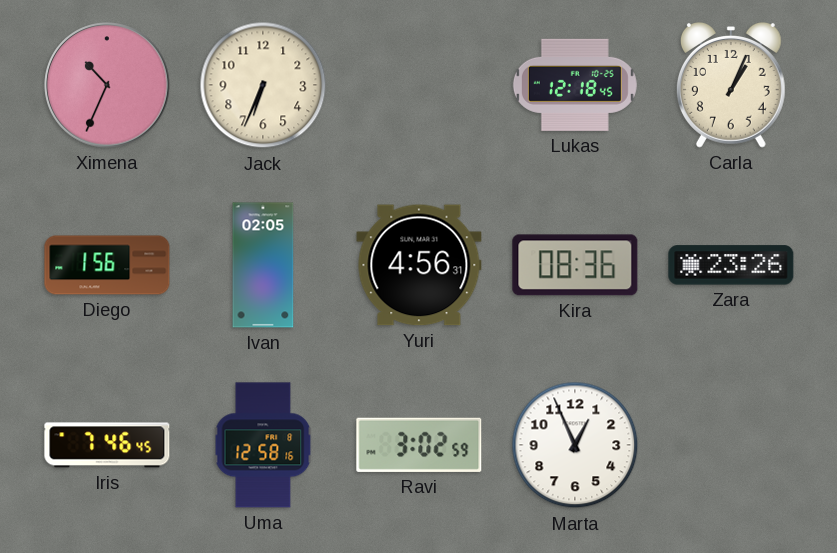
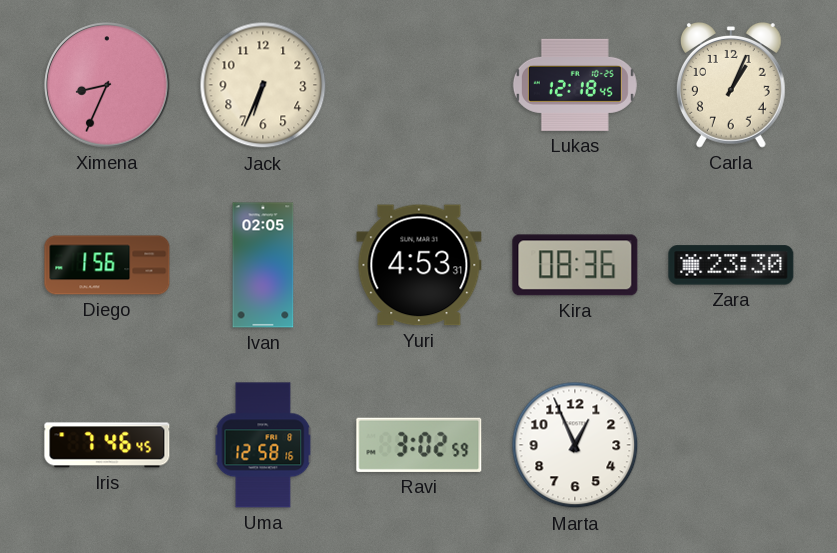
Ximena: 10:34 -> 8:34
Yuri: 4:56 -> 4:53
Zara: 23:26 -> 23:30
